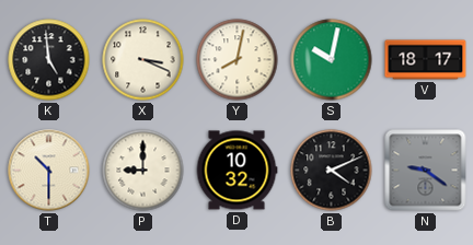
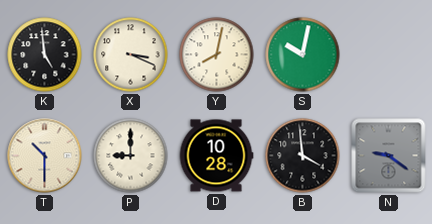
V: 18:17 -> none
D: 10:32 -> 10:28
B: 4:11 -> 3:59
